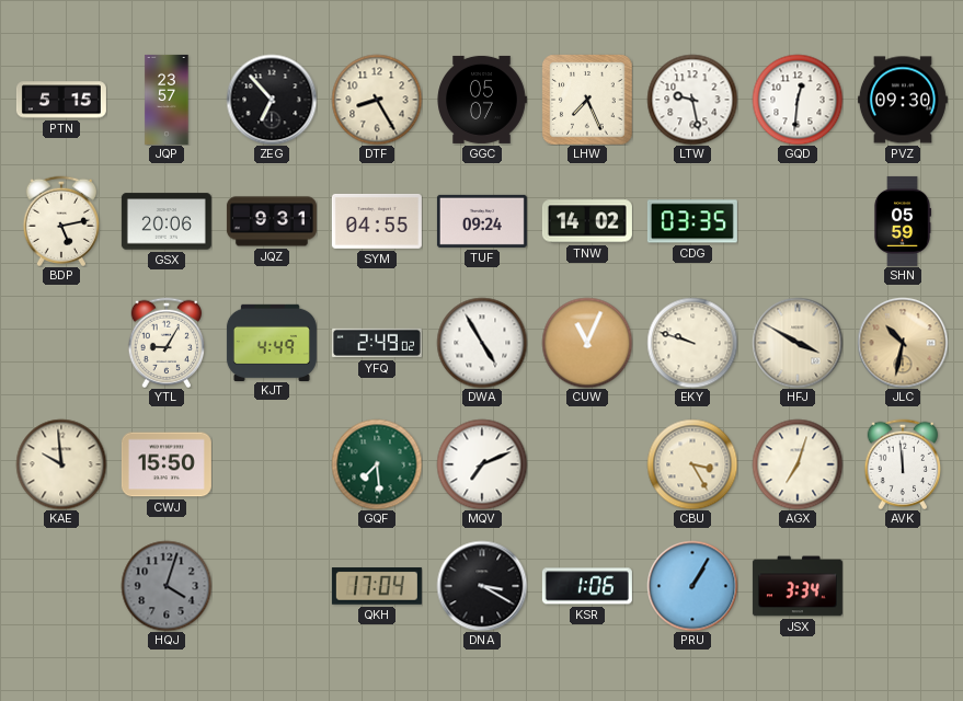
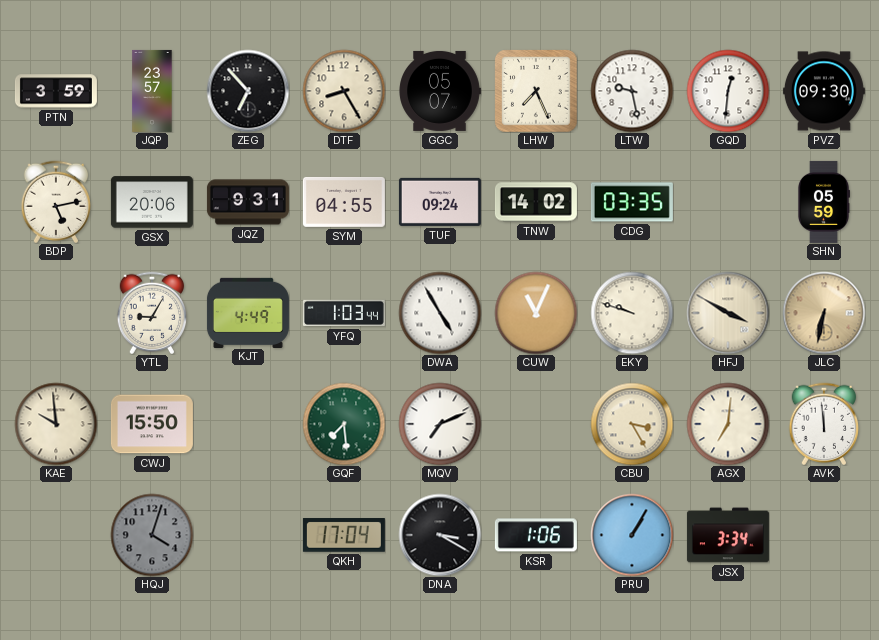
PTN: 5:15 -> 3:59
YFQ: 2:49 -> 1:03
JLC: 10:32 -> 6:32
AGX: 7:03 -> 7:01
